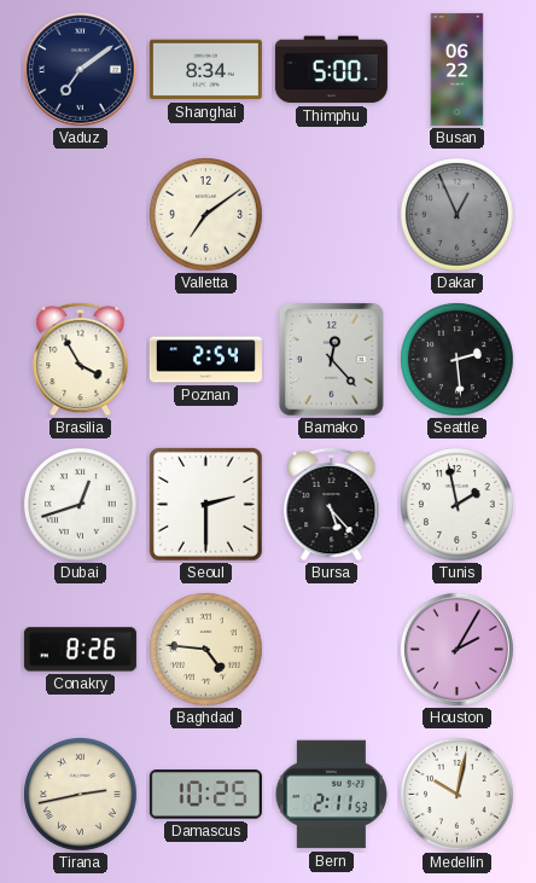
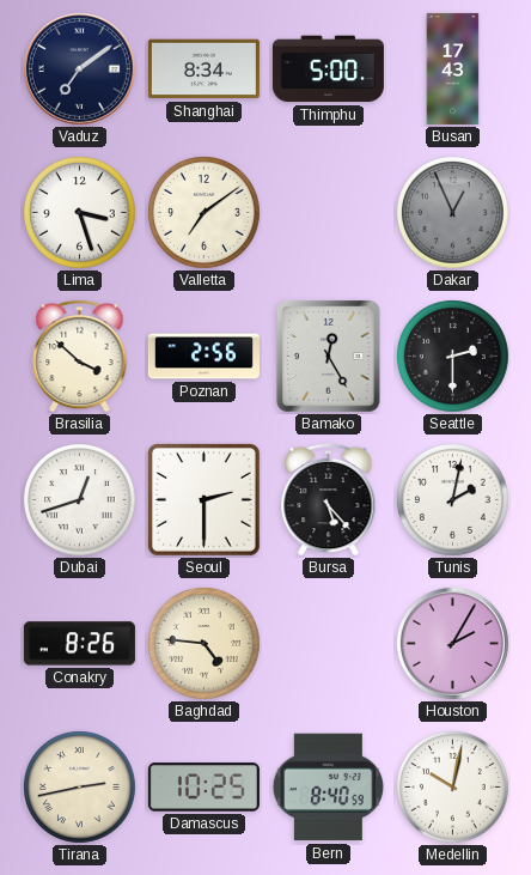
Busan: 06:22 -> 17:43
Lima: none -> 3:27
Brasilia: 3:55 -> 3:52
Poznan: 2:54 -> 2:56
Bamako: 12:23 -> 12:25
Seattle: 2:29 -> 2:30
Tunis: 1:58 -> 2:02
Bern: 2:11 -> 8:40
